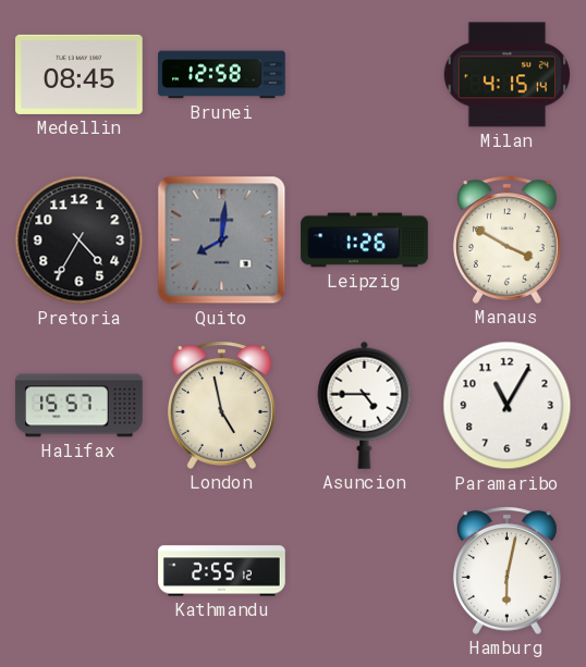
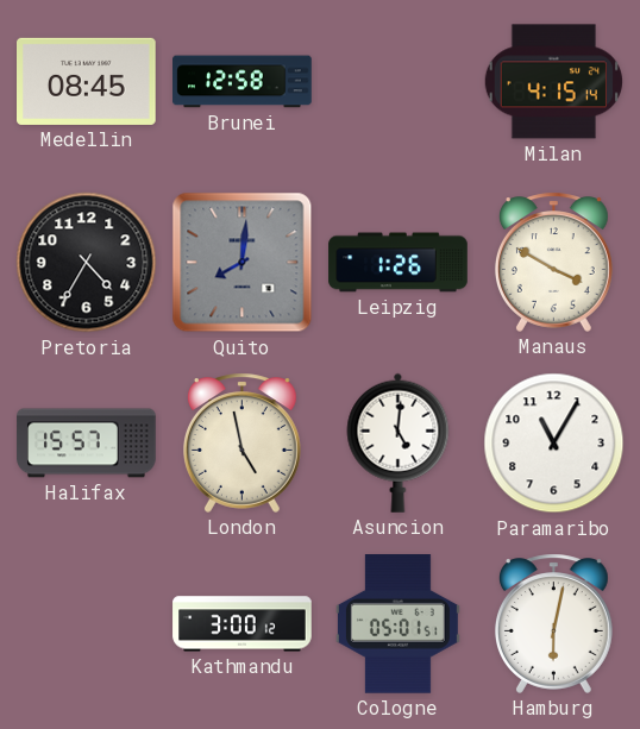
Asuncion: 4:45 -> 5:01
Kathmandu: 2:55 -> 3:00
Cologne: none -> 05:01
